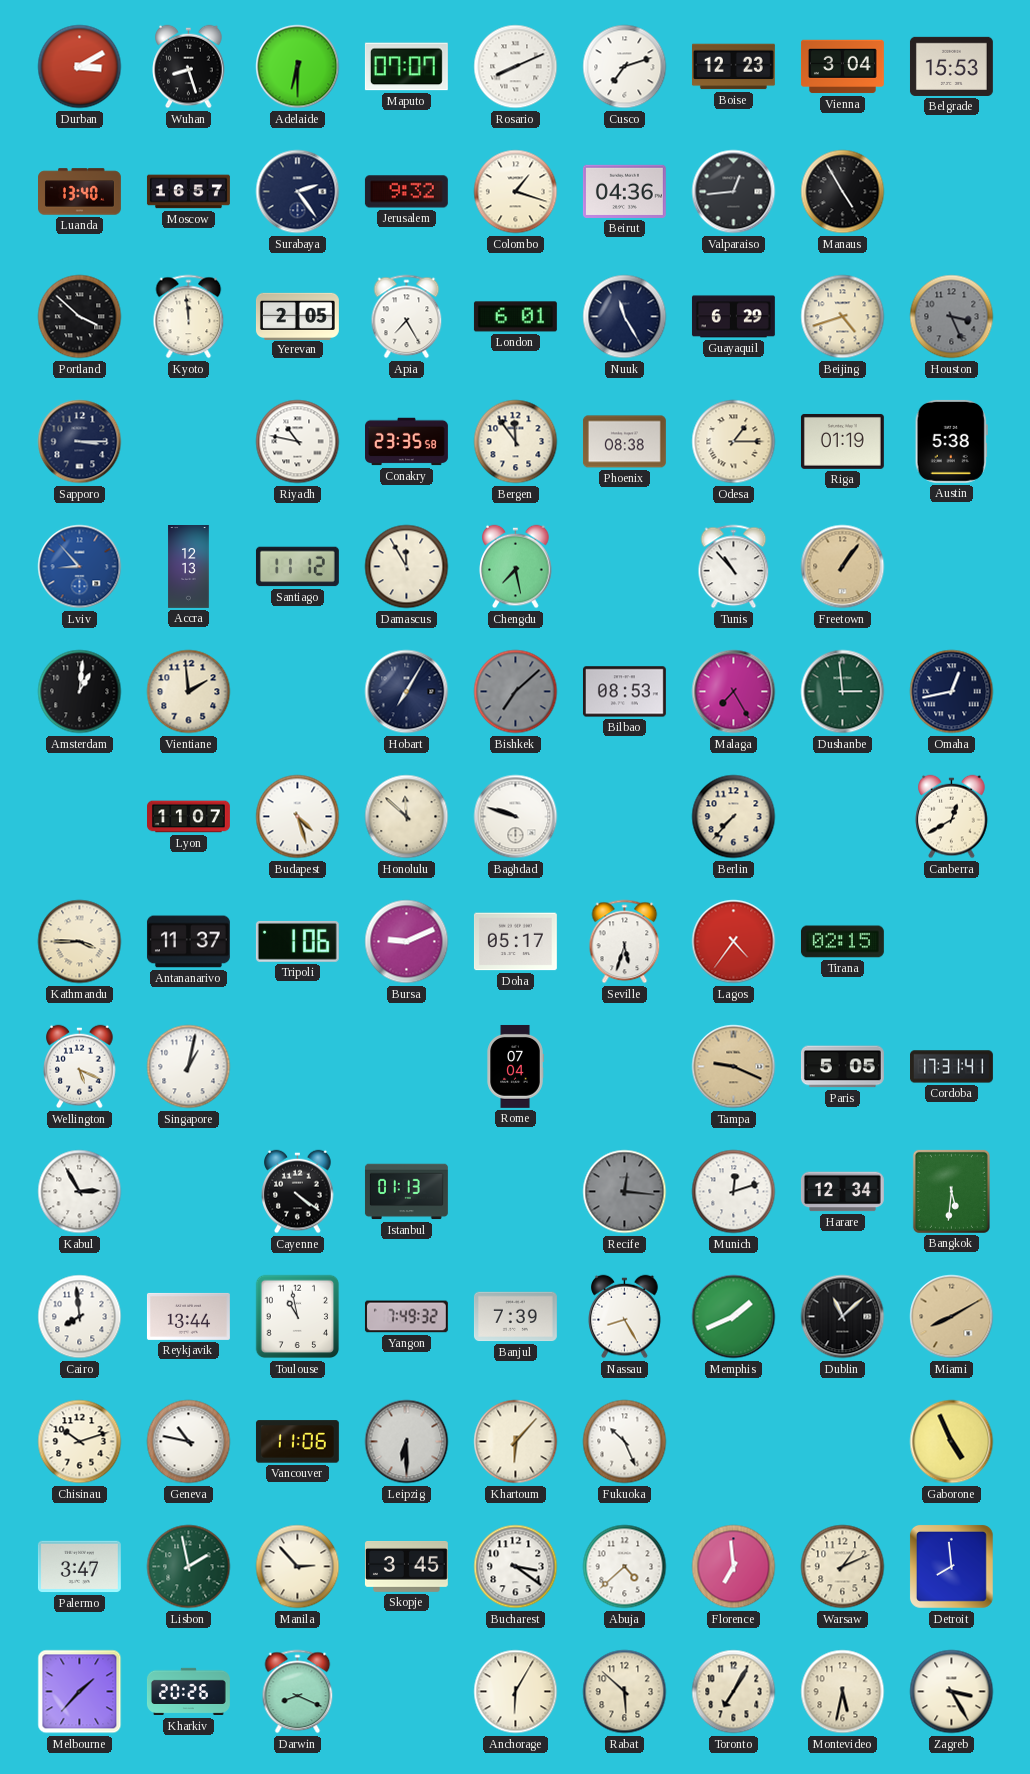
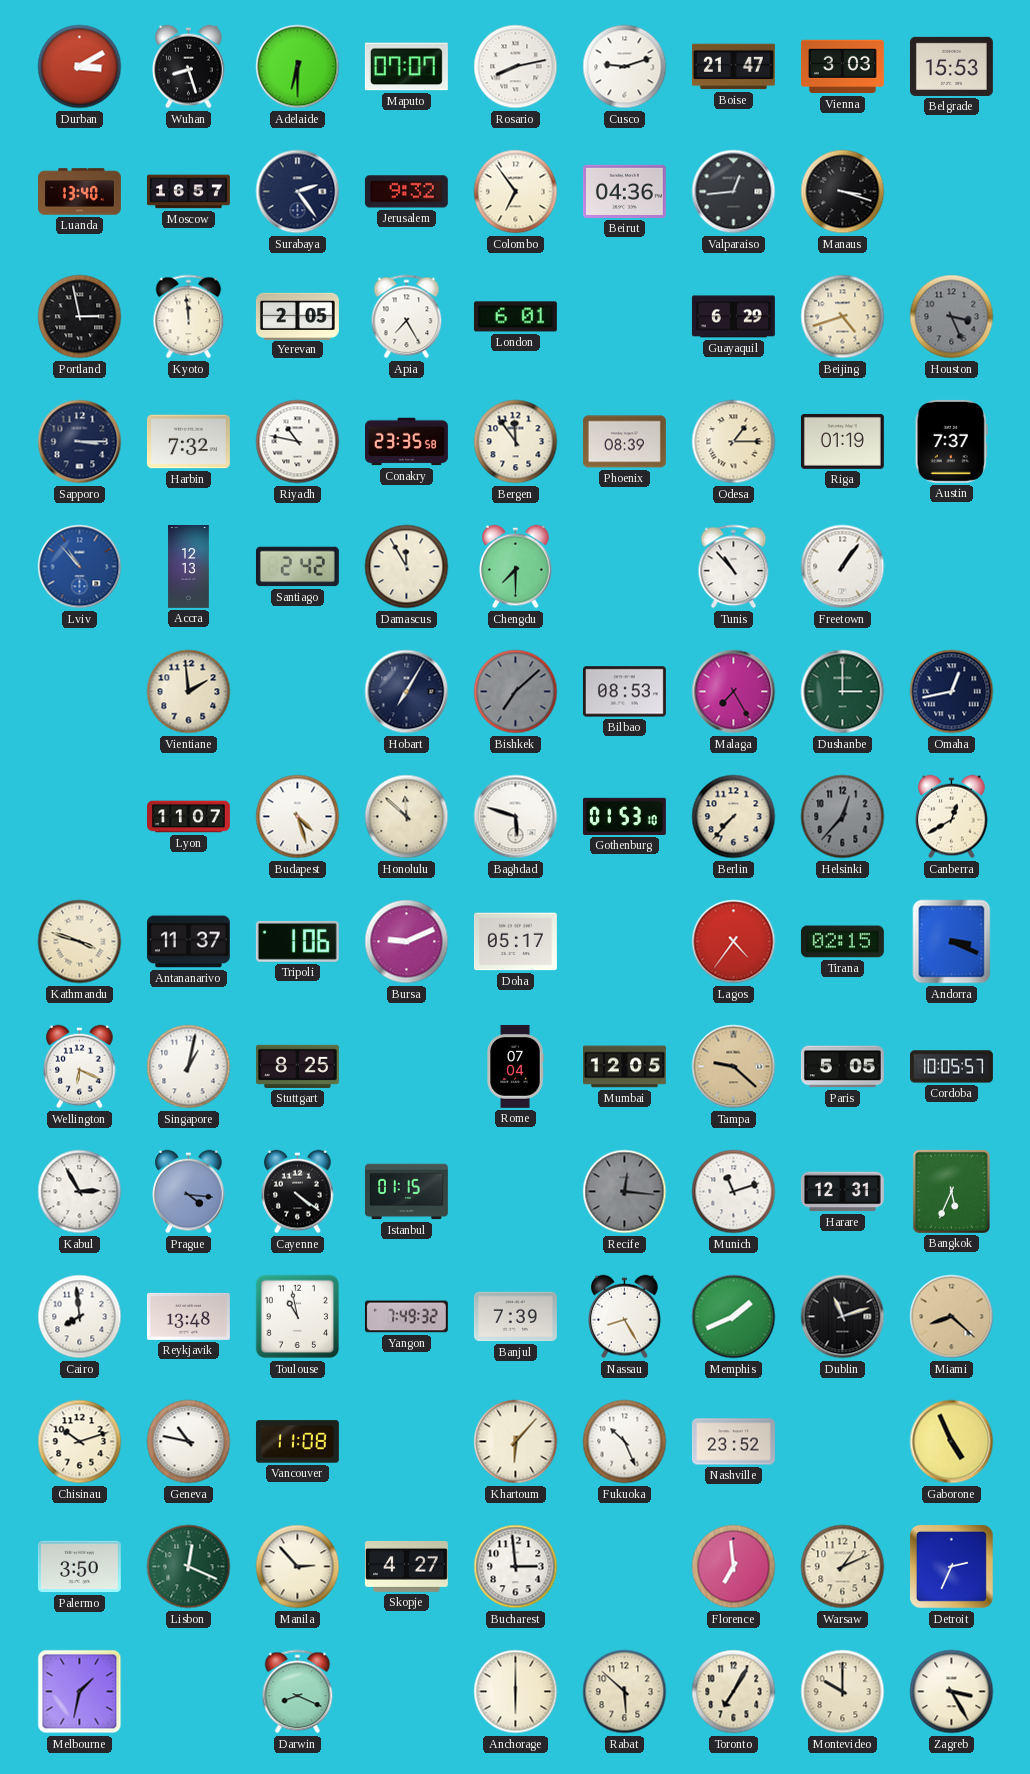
Rosario: 8:11 -> 8:13
Cusco: 7:12 -> 9:12
Boise: 12:23 -> 21:47
Vienna: 3:04 -> 3:03
Colombo: 1:18 -> 6:54
Manaus: 4:55 -> 3:18
Portland: 3:52 -> 2:58
Nuuk: 11:25 -> none
Harbin: none -> 7:32
Phoenix: 08:38 -> 08:39
Austin: 5:38 -> 7:37
Lviv: 8:53 -> 10:53
Santiago: 11:12 -> 2:42
Chengdu: 7:28 -> 7:30
Freetown dial: champagne -> white
Amsterdam: 1:01 -> none
Dushanbe: 2:59 -> 3:00
Baghdad: 9:48 -> 5:48
Gothenburg: none -> 01:53
Helsinki: none -> 12:37
Kathmandu: 3:45 -> 3:48
Seville: 5:33 -> none
Andorra: none -> 3:19
Wellington: 5:19 -> 6:19
Stuttgart: none -> 8:25
Mumbai: none -> 12:05
Tampa: 9:19 -> 9:22
Cordoba: 17:31 -> 10:05
Prague: none -> 4:16
Istanbul: 01:13 -> 01:15
Munich: 12:12 -> 11:12
Harare: 12:34 -> 12:31
Bangkok: 5:31 -> 5:34
Reykjavik: 13:44 -> 13:48
Dublin: 11:08 -> 11:12
Miami: 8:10 -> 8:22
Vancouver: 11:06 -> 11:08
Leipzig: 6:30 -> none
Nashville: none -> 23:52
Palermo: 3:47 -> 3:50
Lisbon: 1:58 -> 12:19
Skopje: 3:45 -> 4:27
Bucharest: 3:21 -> 2:59
Abuja: 4:38 -> none
Detroit: 7:59 -> 2:34
Melbourne: 1:37 -> 1:32
Kharkiv: 20:26 -> none
Anchorage: 6:05 -> 6:00
Montevideo: 5:32 -> 10:00
